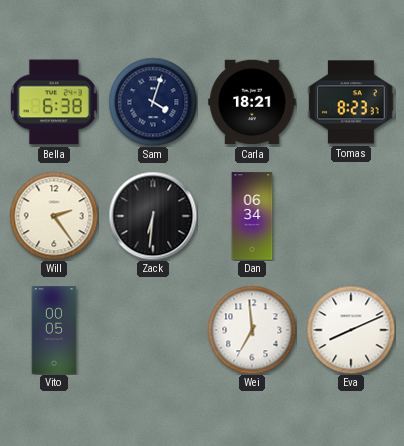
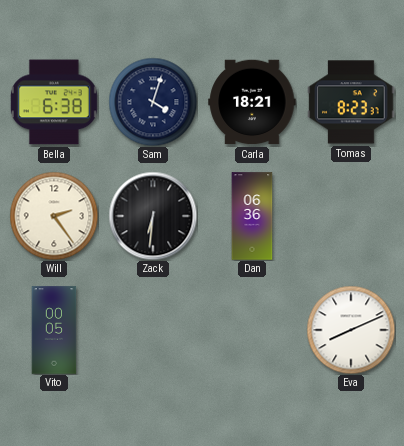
Dan: 06:34 -> 06:36
Wei: 6:59 -> none
